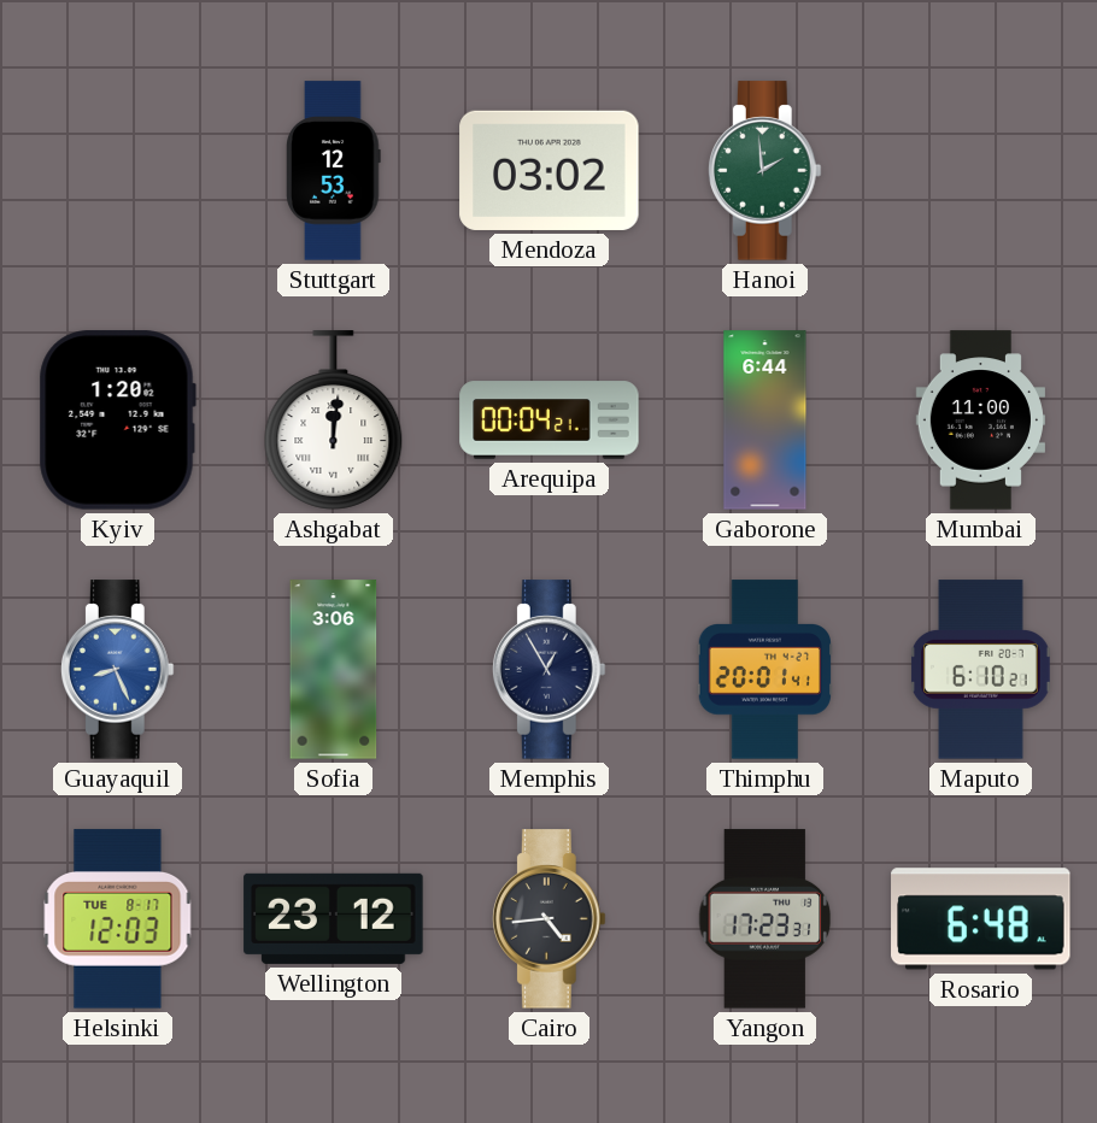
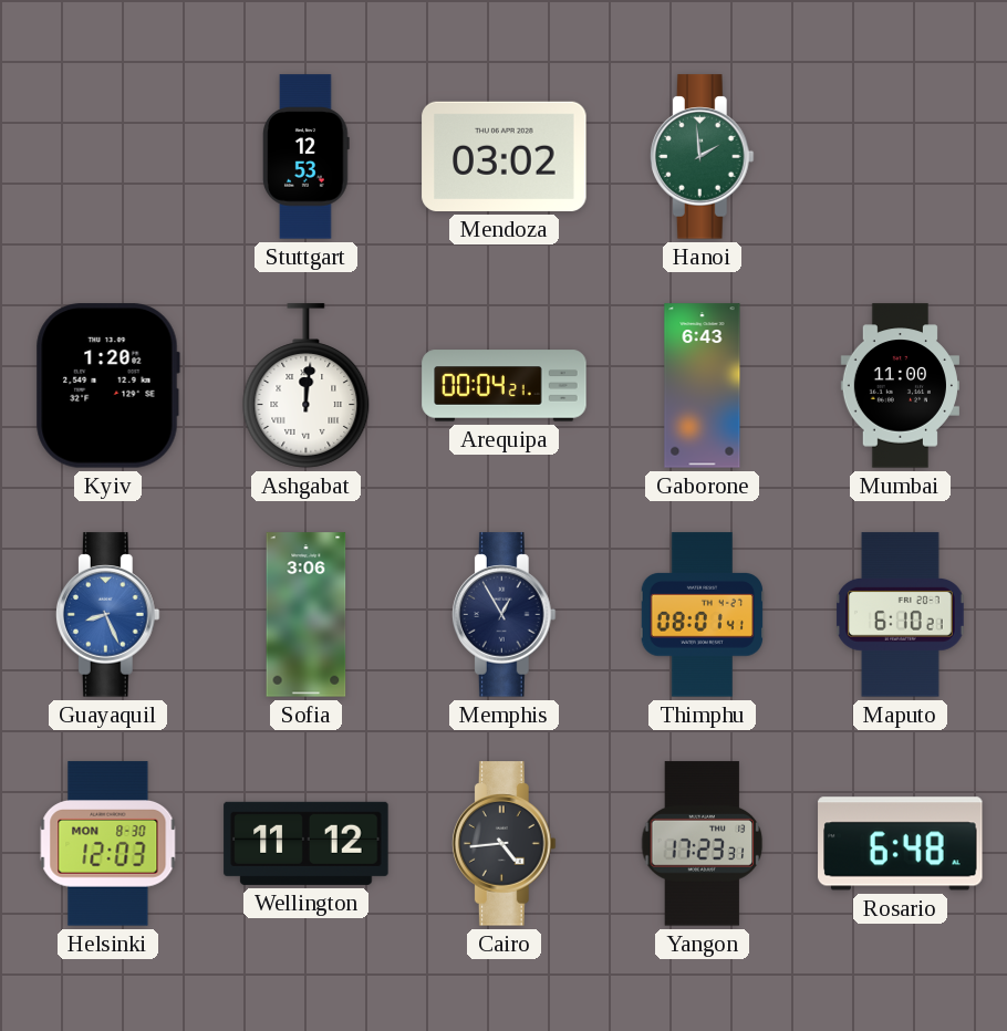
Gaborone: 6:44 -> 6:43
Thimphu: 20:01 -> 08:01
Helsinki date: TUE 8-17 -> MON 8-30
Wellington: 23:12 -> 11:12
